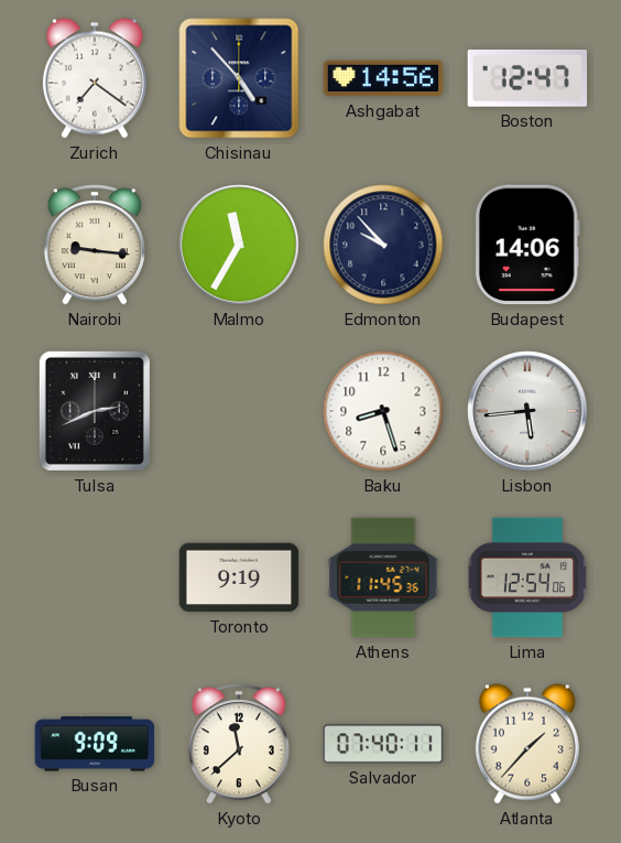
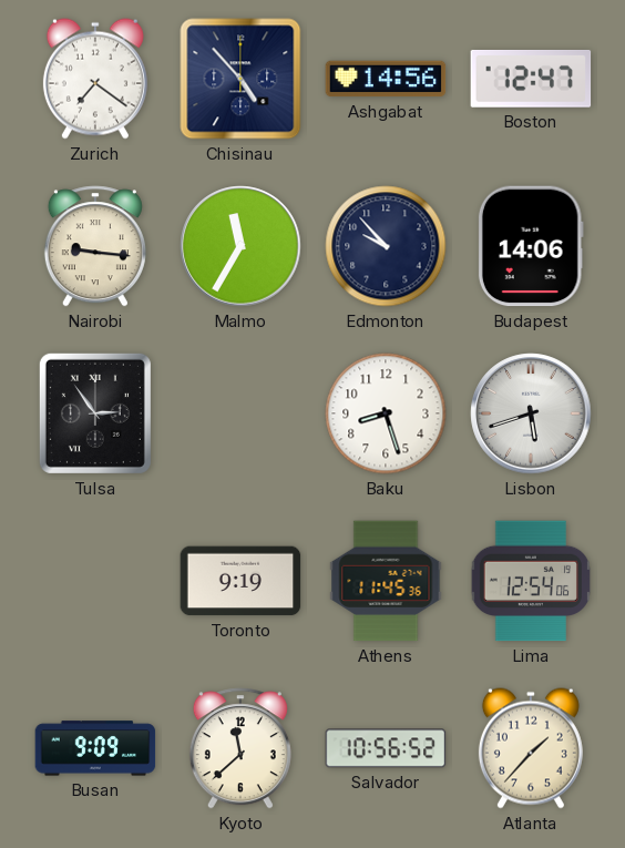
Tulsa: 2:41 -> 2:54
Lisbon: 5:44 -> 5:42
Salvador: 07:40 -> 10:56
